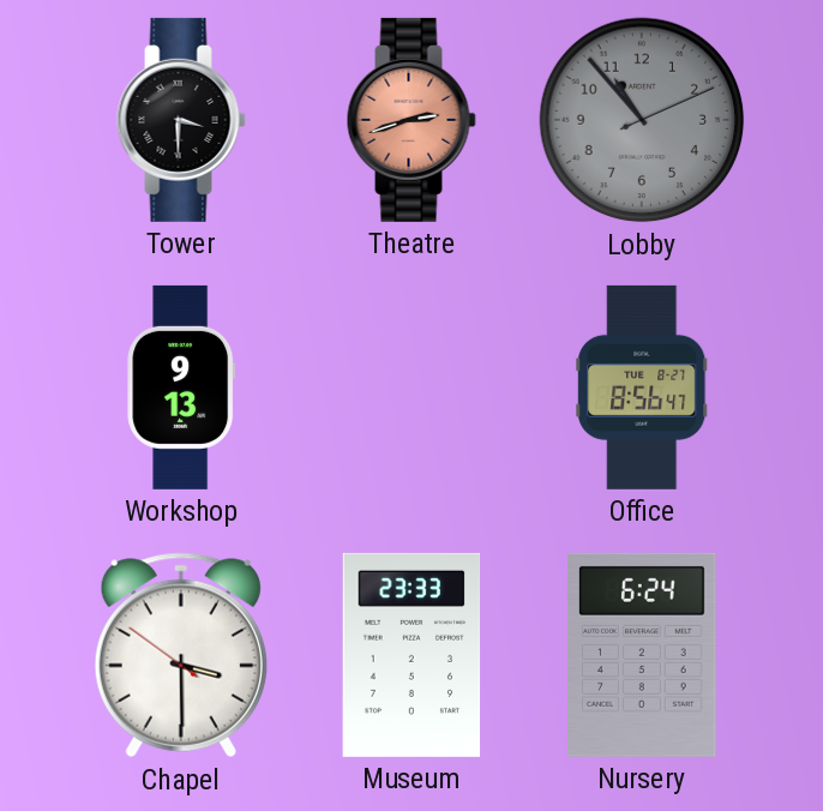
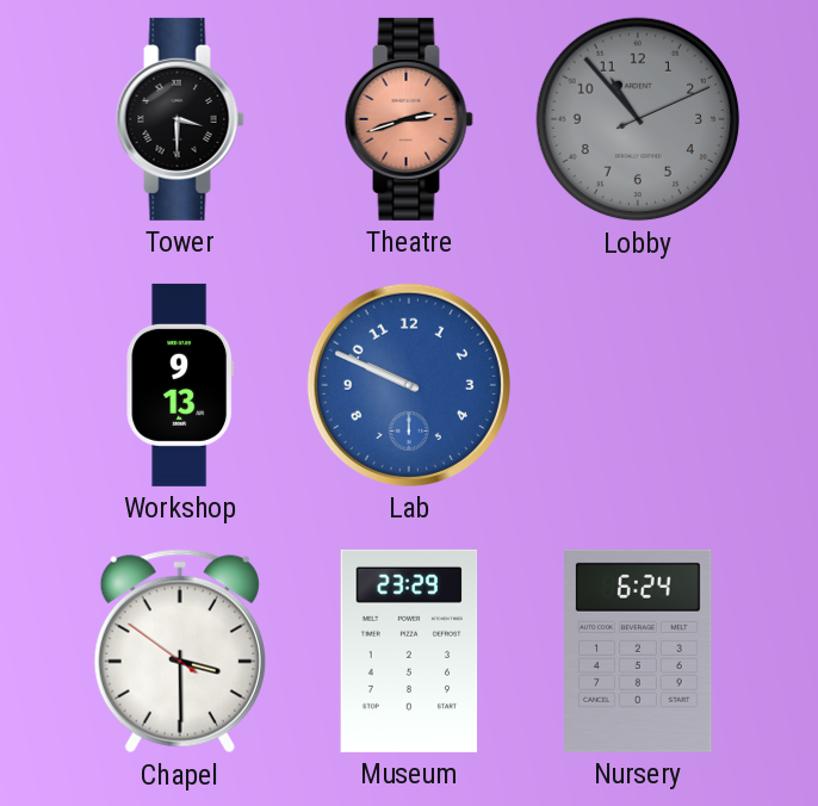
Lab: none -> 9:49
Office: 8:56 -> none
Museum: 23:33 -> 23:29
